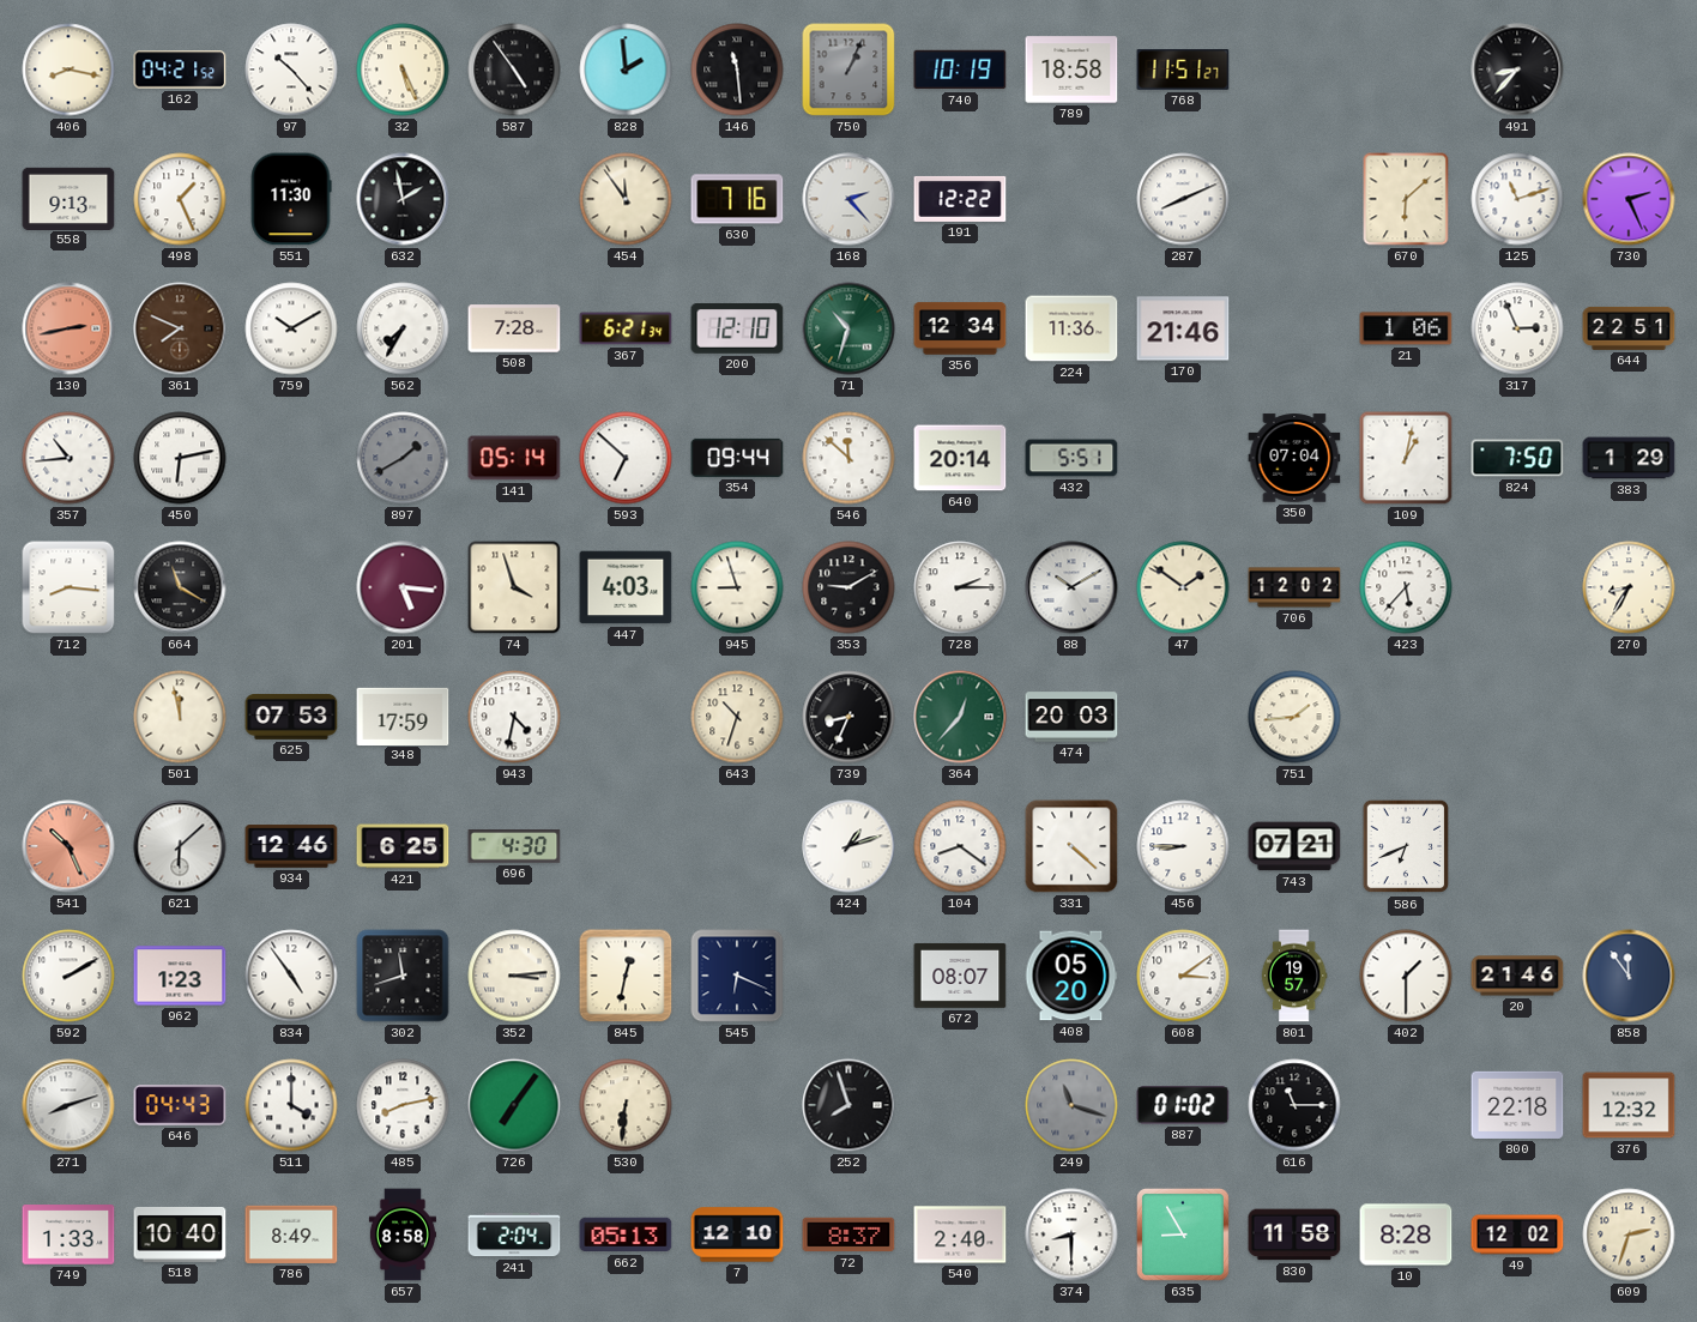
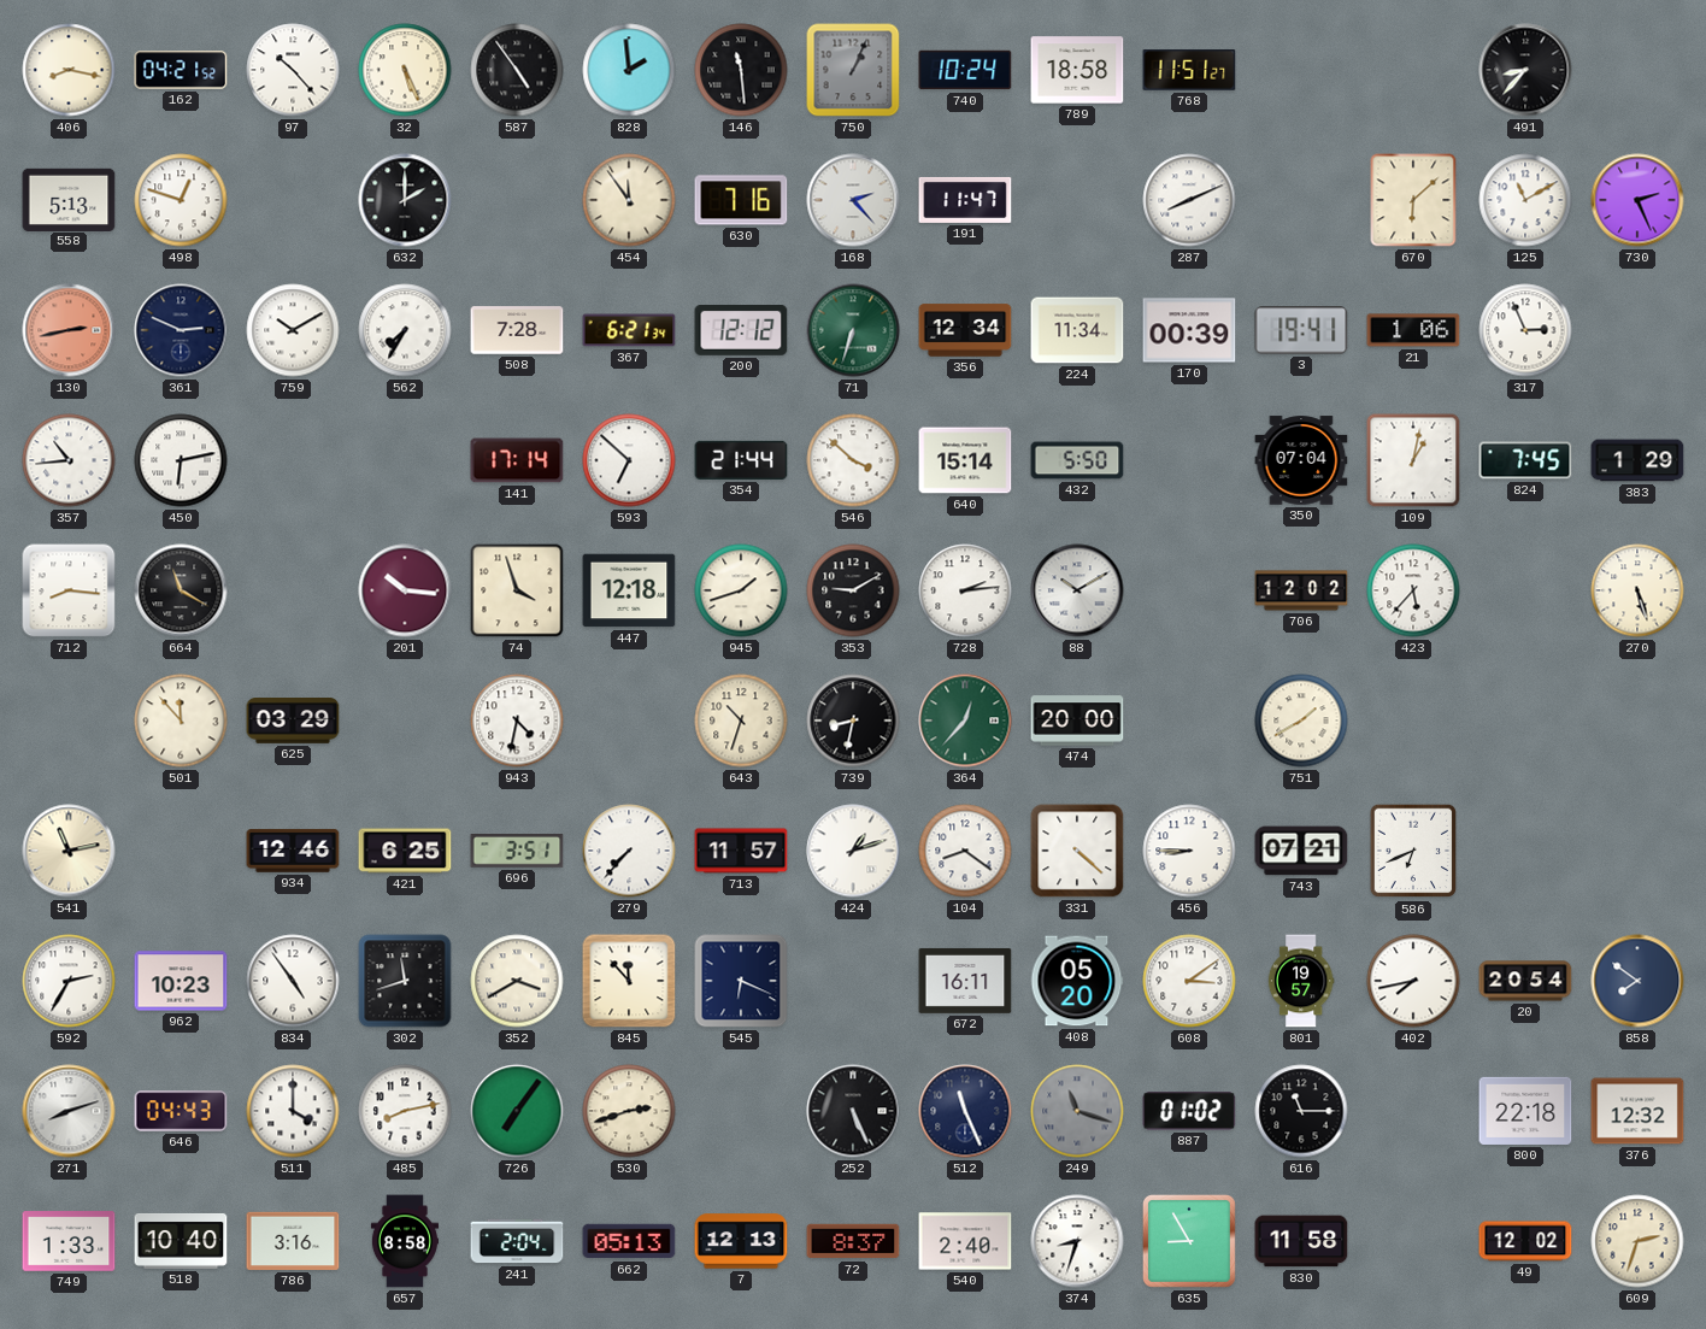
740: 10:19 -> 10:24
558: 9:13 -> 5:13
498: 1:26 -> 12:48
551: 11:30 -> none
632: 1:58 -> 2:00
191: 12:22 -> 11:47
125: 11:12 -> 11:10
361: 7:49 -> 2:49
361 dial: brown -> navy
200: 12:10 -> 12:12
71: 10:33 -> 6:33
224: 11:36 -> 11:34
170: 21:46 -> 00:39
3: none -> 19:41
644: 22:51 -> none
897: 1:40 -> none
141: 05:14 -> 17:14
354: 09:44 -> 21:44
546: 11:52 -> 3:52
640: 20:14 -> 15:14
432: 5:51 -> 5:50
824: 7:50 -> 7:45
201: 5:16 -> 10:16
447: 4:03 -> 12:18
945: 8:57 -> 1:42
728: 2:15 -> 2:14
47: 1:51 -> none
270: 8:35 -> 5:27
501: 11:58 -> 11:53
625: 07:53 -> 03:29
348: 17:59 -> none
739: 8:34 -> 8:32
474: 20:03 -> 20:00
751: 1:44 -> 1:40
541: 10:26 -> 11:13
541 dial: salmon -> cream
621: 6:08 -> none
696: 4:30 -> 3:51
279: none -> 7:37
713: none -> 11:57
592: 2:10 -> 2:35
962: 1:23 -> 10:23
352: 3:14 -> 3:40
845: 12:32 -> 11:53
672: 08:07 -> 16:11
402: 1:30 -> 7:43
20: 21:46 -> 20:54
858: 11:54 -> 7:51
530: 6:31 -> 2:42
252: 7:57 -> 5:26
512: none -> 11:26
786: 8:49 -> 3:16
7: 12:10 -> 12:13
374: 8:30 -> 8:33
10: 8:28 -> none
